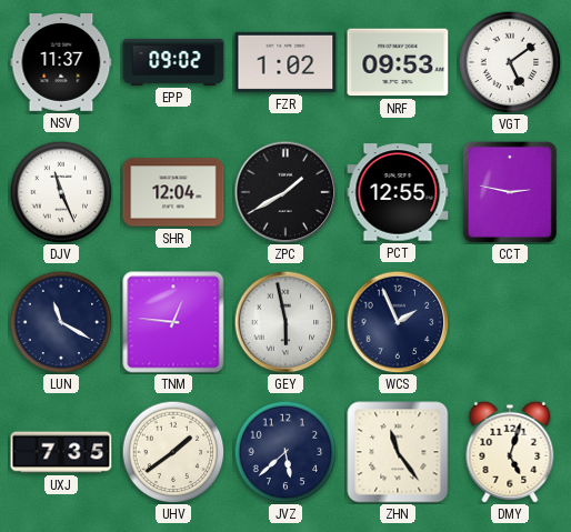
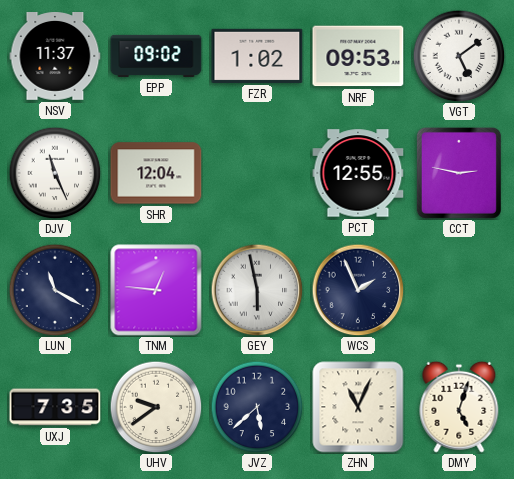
ZPC: 1:40 -> none
UHV: 1:39 -> 9:39
ZHN: 11:24 -> 11:04
